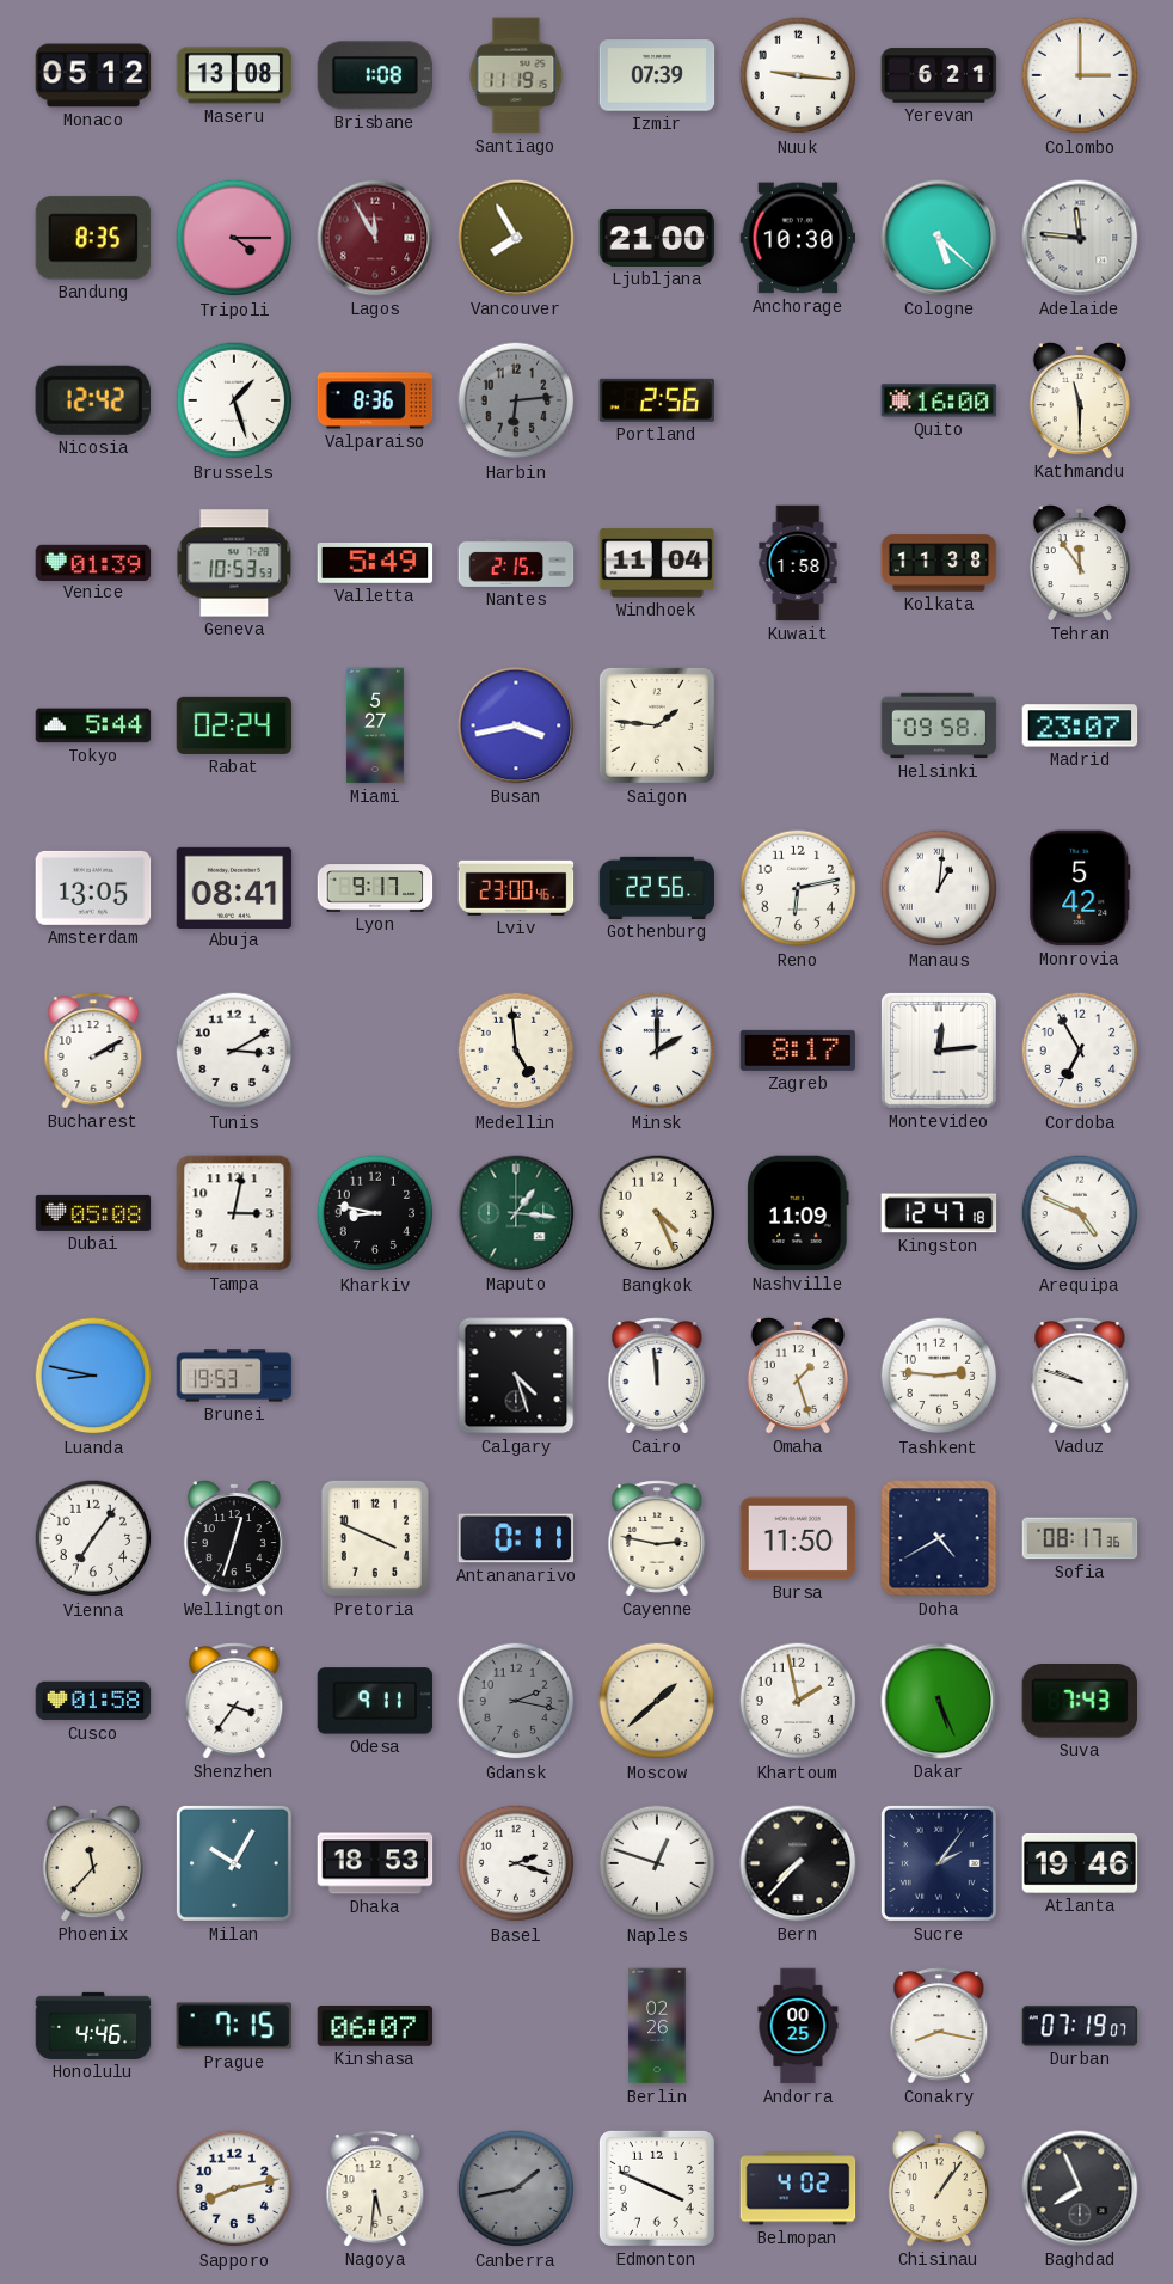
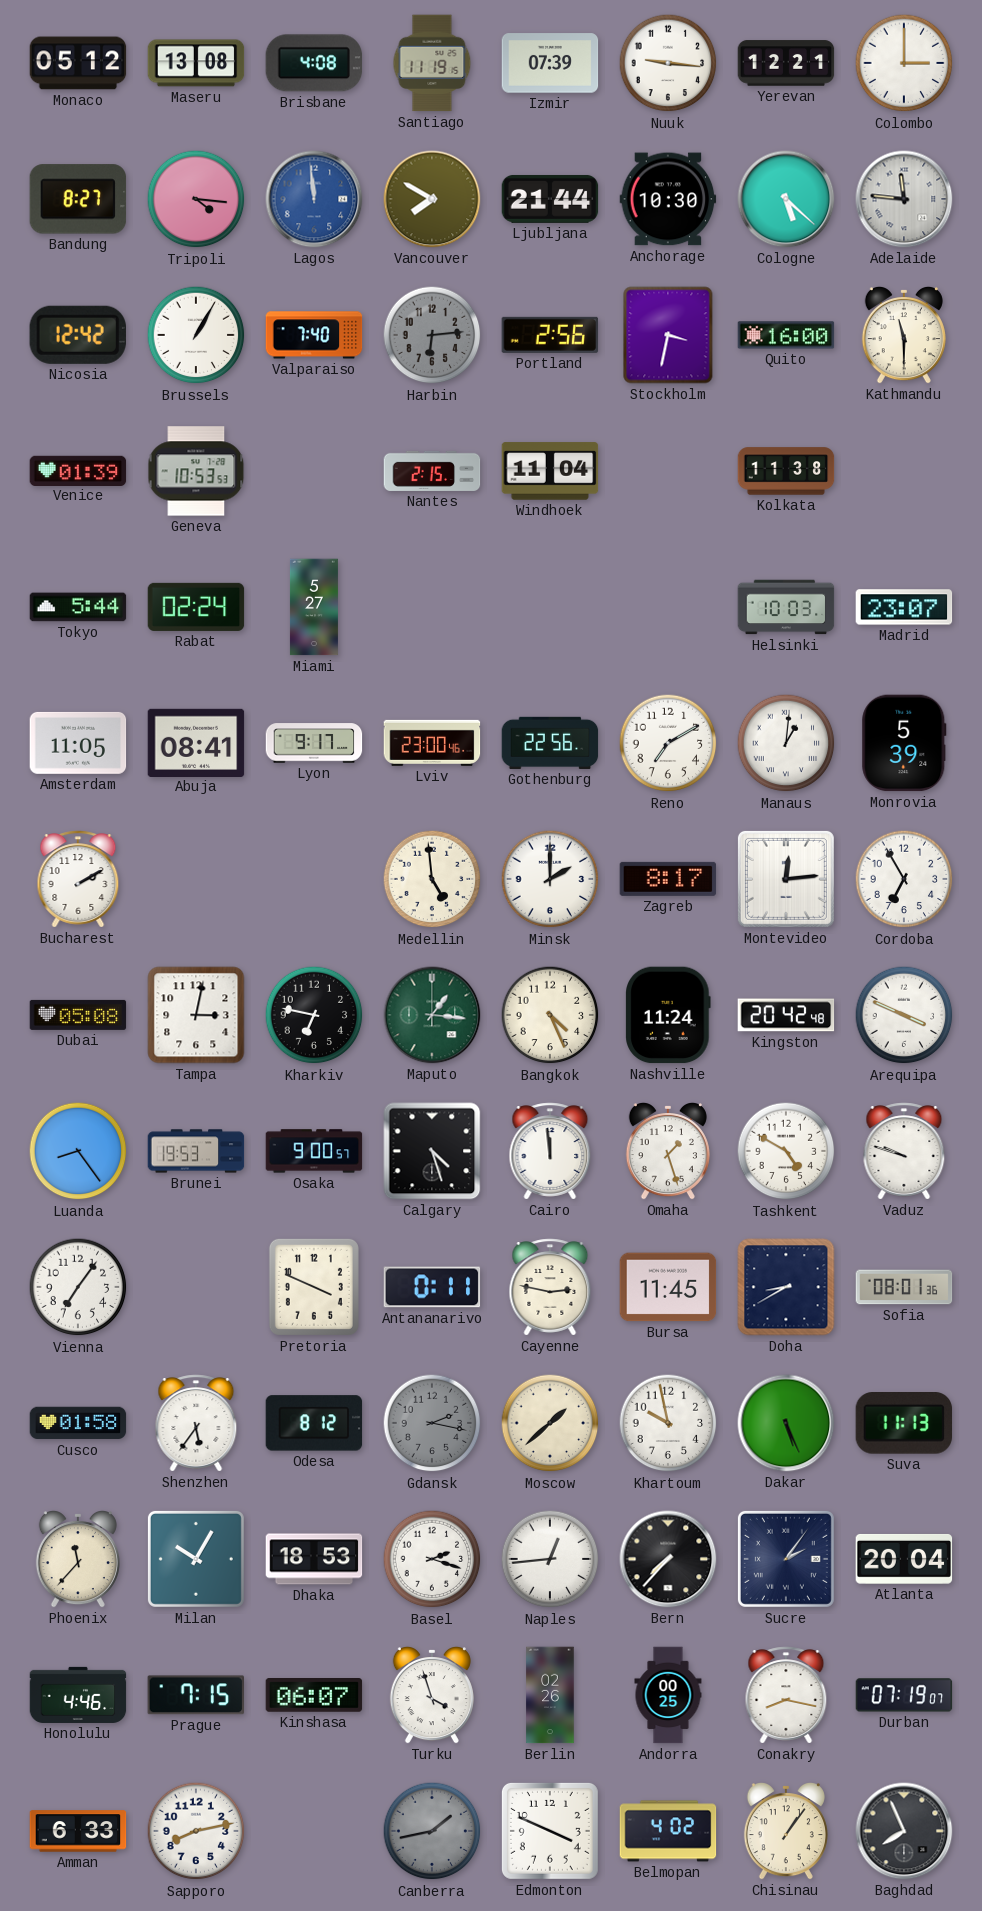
Brisbane: 1:08 -> 4:08
Yerevan: 6:21 -> 12:21
Bandung: 8:35 -> 8:27
Tripoli: 4:15 -> 4:16
Lagos: 11:55 -> 11:59
Lagos dial: burgundy -> blue
Vancouver: 7:55 -> 7:50
Ljubljana: 21:00 -> 21:44
Brussels: 1:27 -> 1:05
Valparaiso: 8:36 -> 7:40
Stockholm: none -> 3:32
Valletta: 5:49 -> none
Kuwait: 1:58 -> none
Tehran: 11:54 -> none
Busan: 3:43 -> none
Saigon: 1:46 -> none
Helsinki: 09:58 -> 10:03
Amsterdam: 13:05 -> 11:05
Reno: 6:13 -> 7:10
Monrovia: 5:42 -> 5:39
Tunis: 3:10 -> none
Kharkiv: 8:47 -> 6:47
Nashville: 11:09 -> 11:24
Kingston: 12:47 -> 20:42
Arequipa: 4:49 -> 3:49
Luanda: 8:47 -> 8:24
Osaka: none -> 9:00
Tashkent: 2:46 -> 4:50
Wellington: 12:33 -> none
Bursa: 11:50 -> 11:45
Doha: 4:40 -> 8:40
Sofia: 08:17 -> 08:01
Shenzhen: 3:36 -> 5:36
Odesa: 9:11 -> 8:12
Khartoum: 1:58 -> 9:58
Suva: 7:43 -> 11:13
Naples: 12:48 -> 12:44
Atlanta: 19:46 -> 20:04
Turku: none -> 3:57
Amman: none -> 6:33
Nagoya: 5:31 -> none
